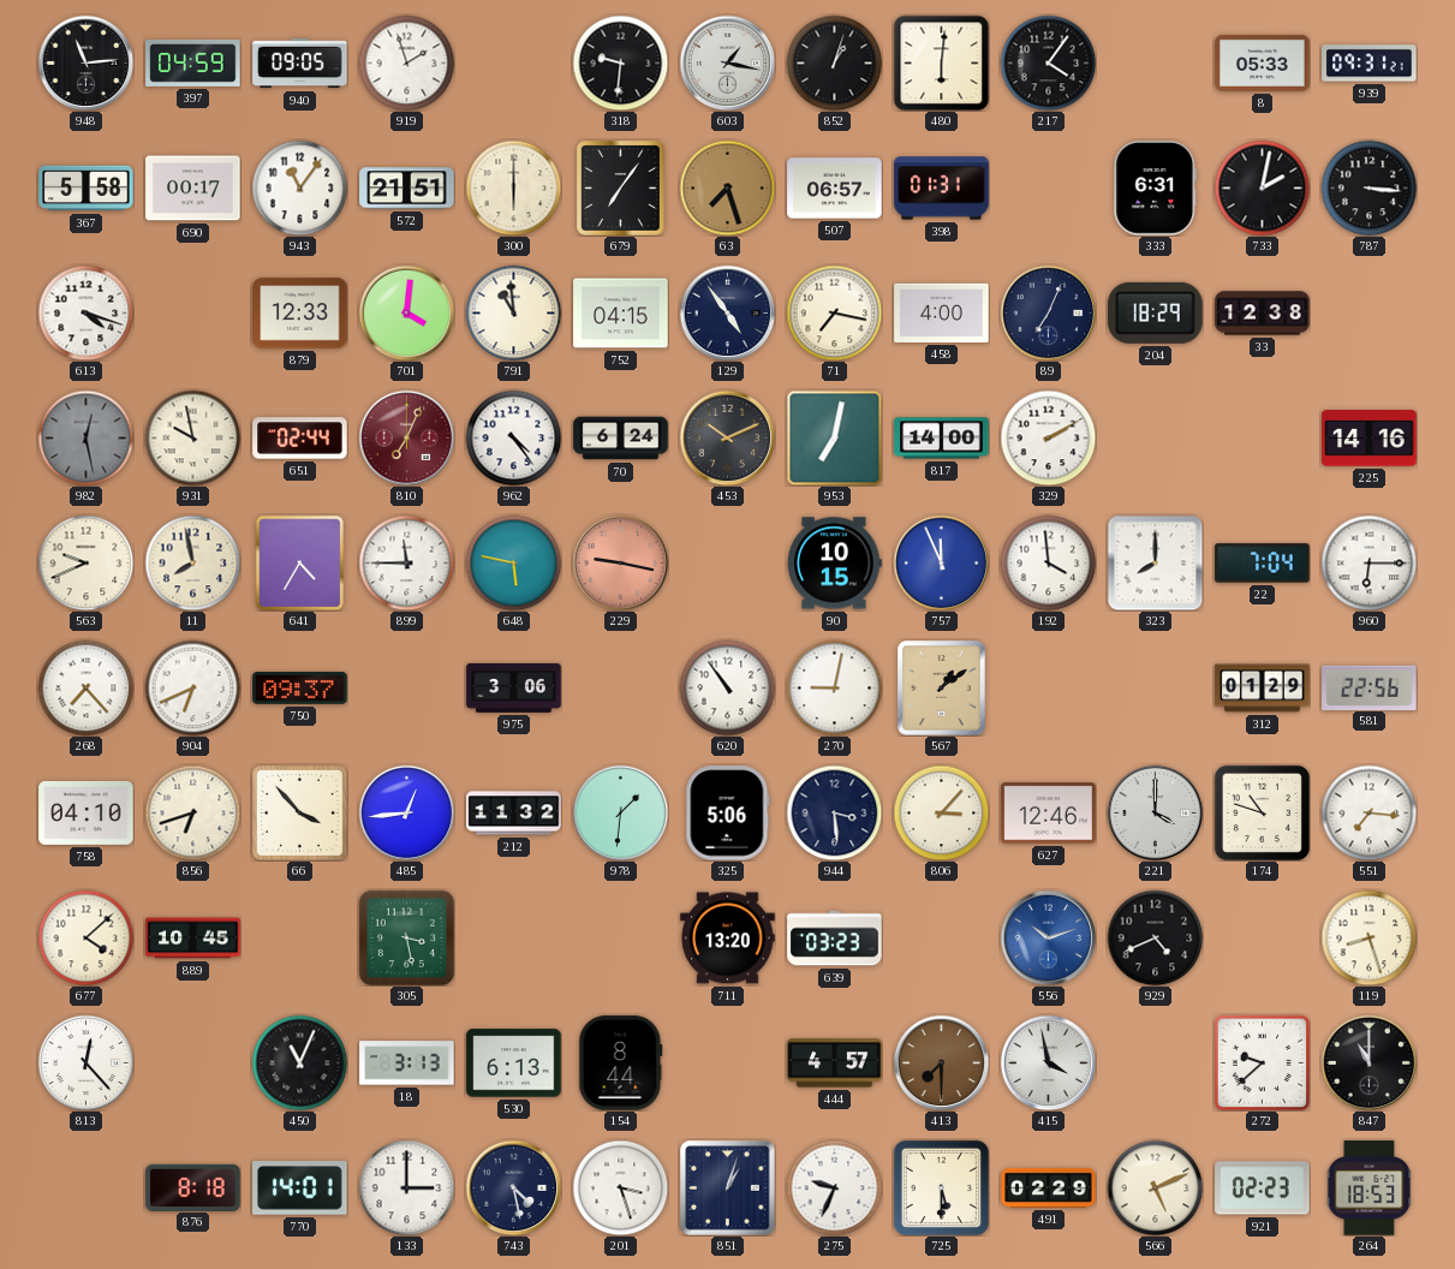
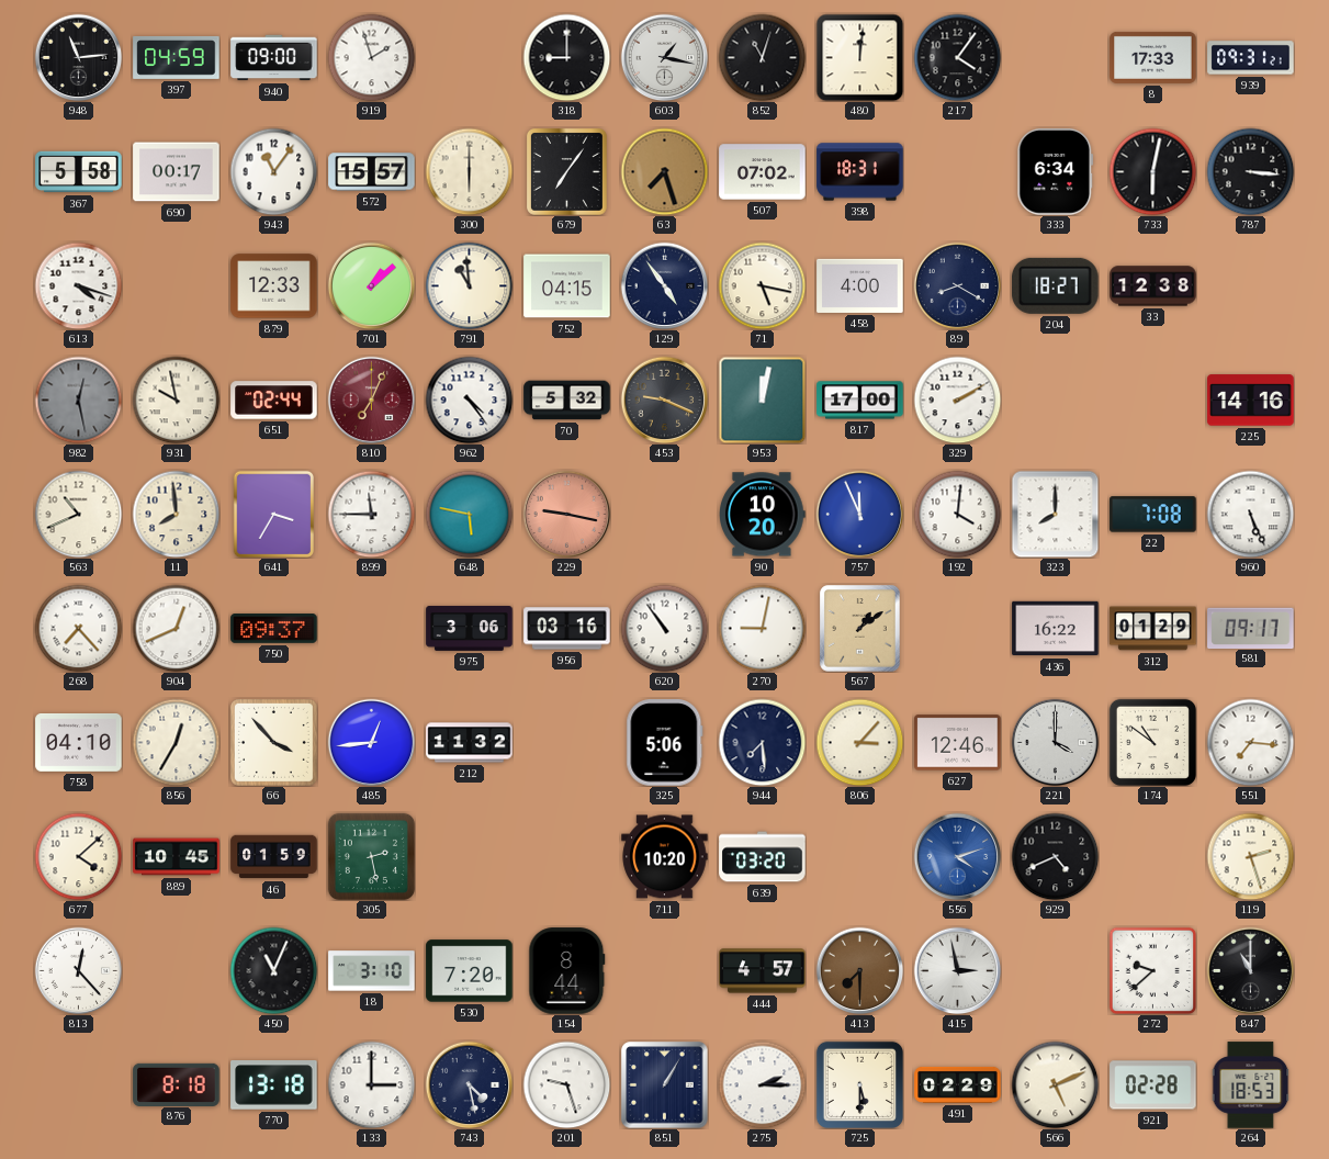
940: 09:05 -> 09:00
318: 9:31 -> 9:00
852: 1:03 -> 11:03
480: 6:01 -> 12:01
8: 05:33 -> 17:33
572: 21:51 -> 15:57
507: 06:57 -> 07:02
398: 01:31 -> 18:31
333: 6:31 -> 6:34
733: 2:02 -> 6:02
701: 4:01 -> 1:08
71: 7:17 -> 5:17
89: 7:04 -> 8:20
204: 18:29 -> 18:27
70: 6:24 -> 5:32
453: 10:11 -> 9:19
953: 7:02 -> 12:02
817: 14:00 -> 17:00
563: 9:41 -> 10:41
11: 7:58 -> 7:59
641: 4:35 -> 3:35
90: 10:15 -> 10:20
192: 3:59 -> 4:01
22: 7:04 -> 7:08
960: 6:15 -> 5:26
904: 6:41 -> 12:41
956: none -> 03:16
436: none -> 16:22
581: 22:56 -> 09:17
856: 6:42 -> 12:35
978: 1:31 -> none
944: 3:29 -> 7:29
174: 10:48 -> 10:51
46: none -> 01:59
305: 3:28 -> 2:28
711: 13:20 -> 10:20
639: 03:23 -> 03:20
556: 10:12 -> 4:12
119: 8:27 -> 2:27
18: 3:13 -> 3:10
530: 6:13 -> 7:20
415: 3:58 -> 2:58
770: 14:01 -> 13:18
201: 3:27 -> 9:27
851: 1:03 -> 1:05
275: 9:34 -> 2:15
921: 02:23 -> 02:28
